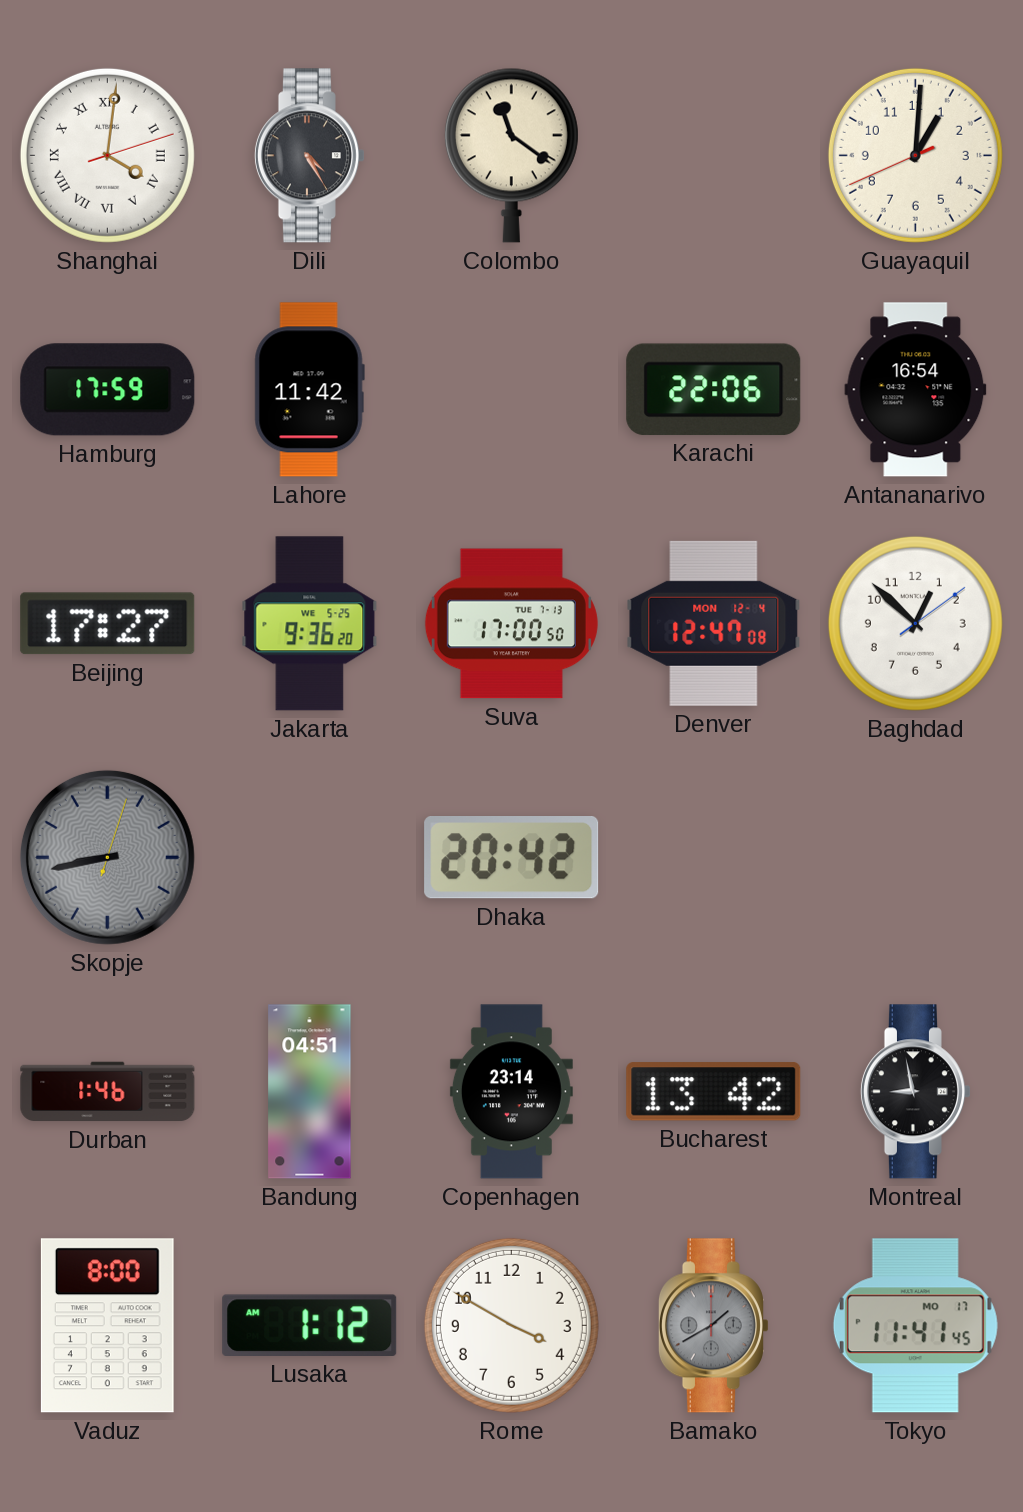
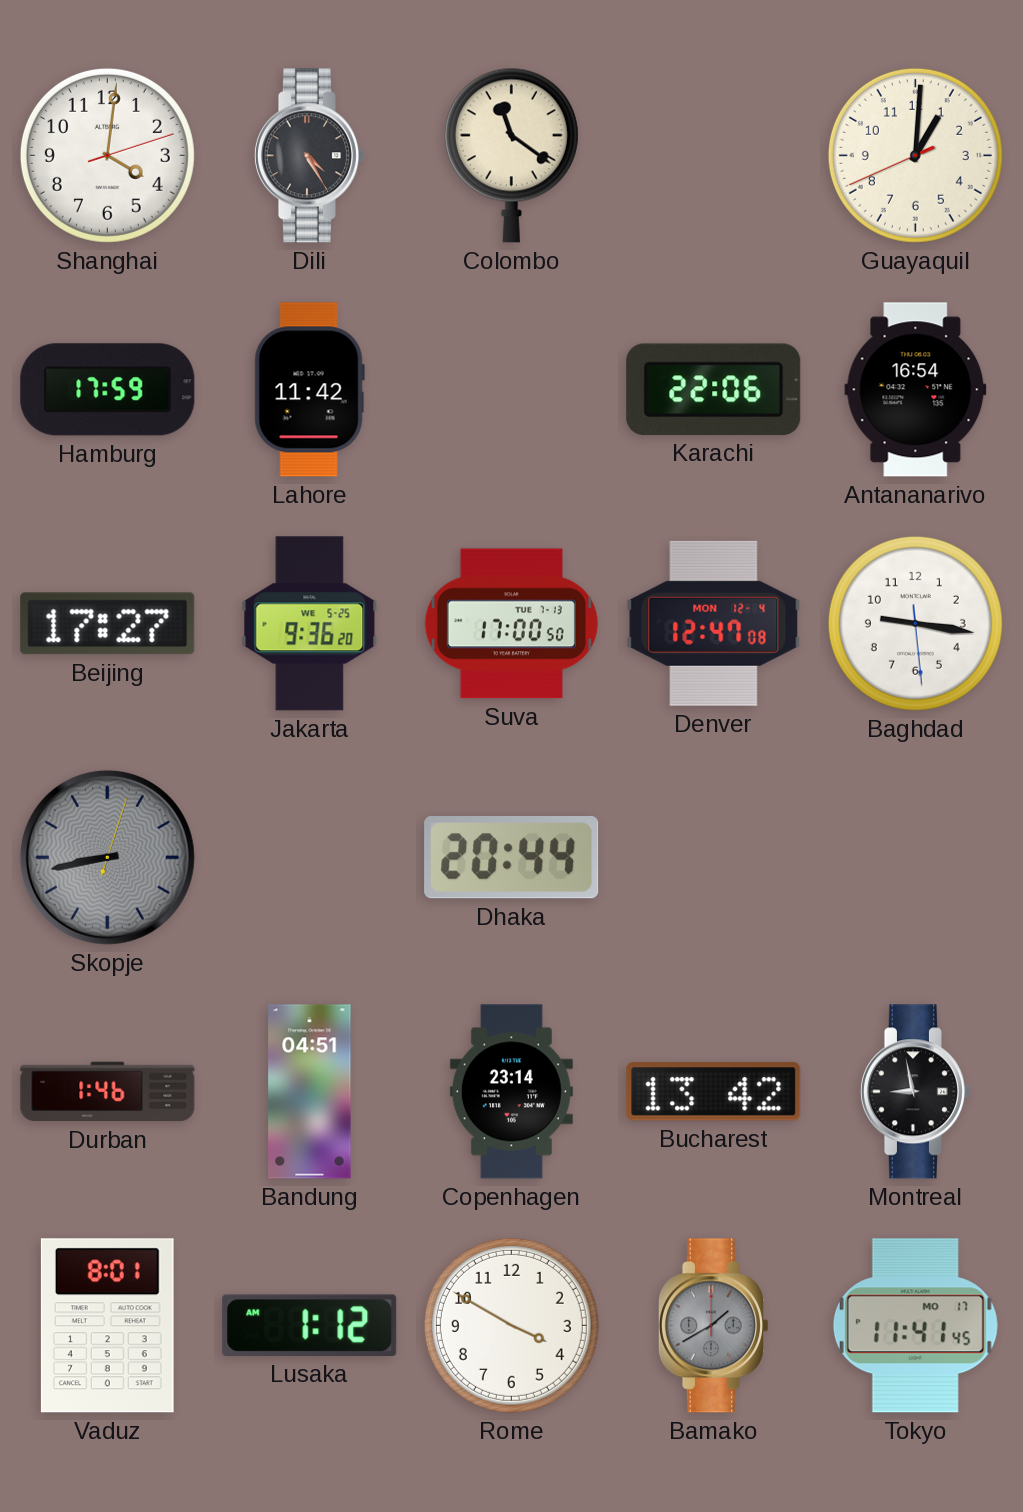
Shanghai numerals: Roman -> Arabic
Baghdad: 12:52 -> 9:16
Dhaka: 20:42 -> 20:44
Vaduz: 8:00 -> 8:01
